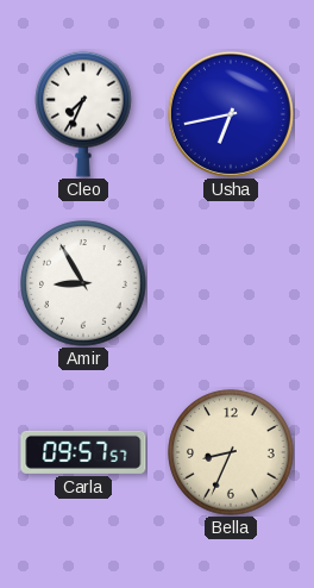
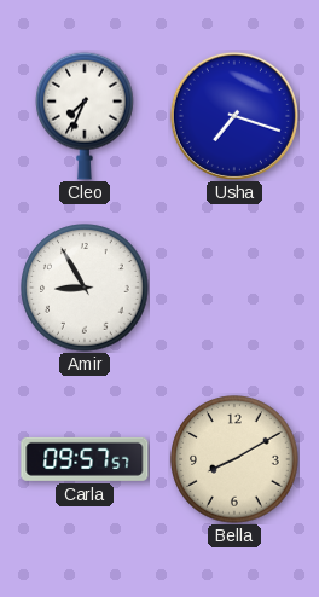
Usha: 6:43 -> 7:18
Bella: 8:34 -> 8:10
